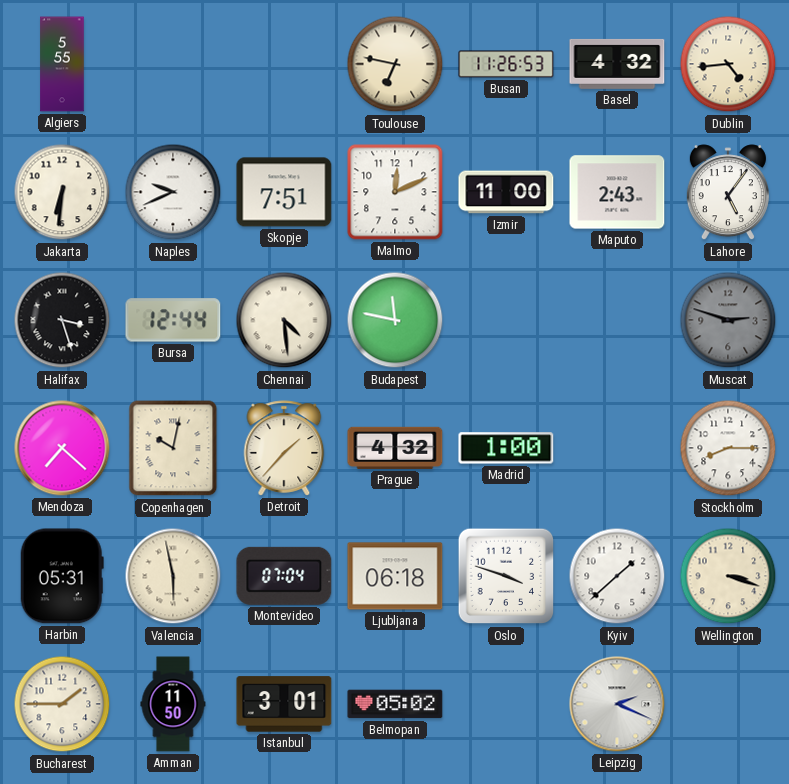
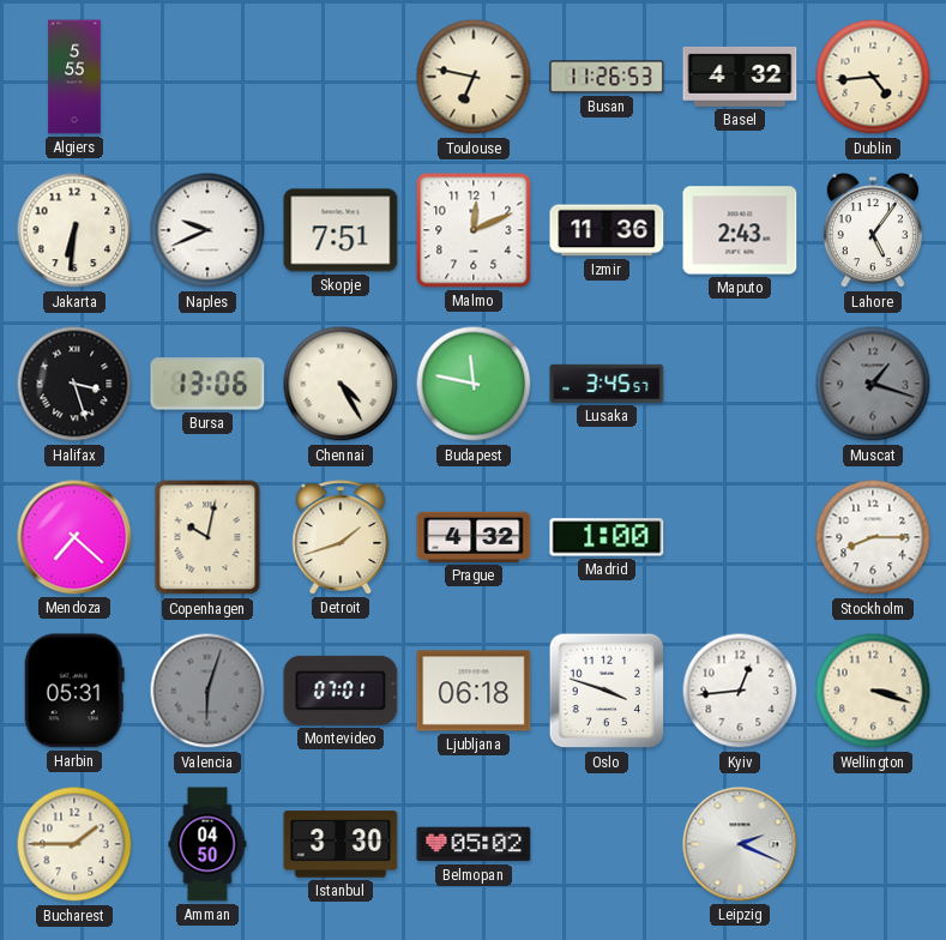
Izmir: 11:00 -> 11:36
Bursa: 12:44 -> 13:06
Chennai: 4:29 -> 4:25
Lusaka: none -> 3:45
Muscat: 2:48 -> 1:18
Detroit: 1:37 -> 1:42
Valencia: 5:58 -> 6:03
Valencia dial: cream -> grey
Montevideo: 07:04 -> 07:01
Kyiv: 1:38 -> 12:44
Amman: 11:50 -> 04:50
Istanbul: 3:01 -> 3:30
